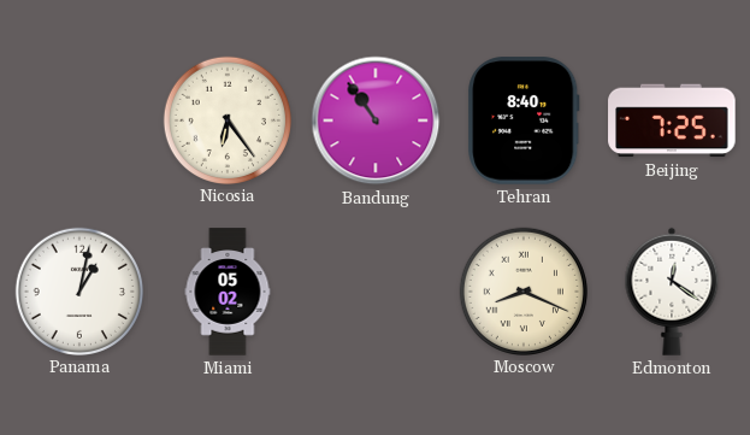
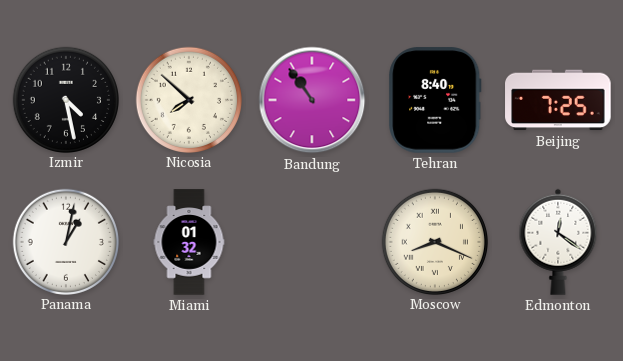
Izmir: none -> 4:28
Nicosia: 6:24 -> 7:52
Miami: 05:02 -> 01:32
